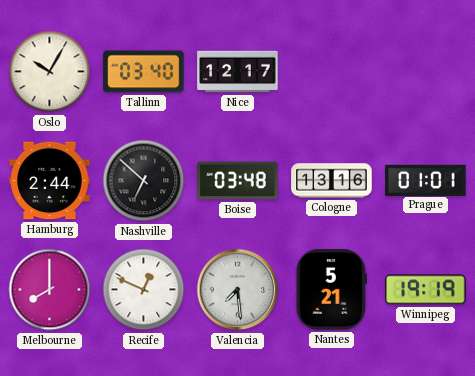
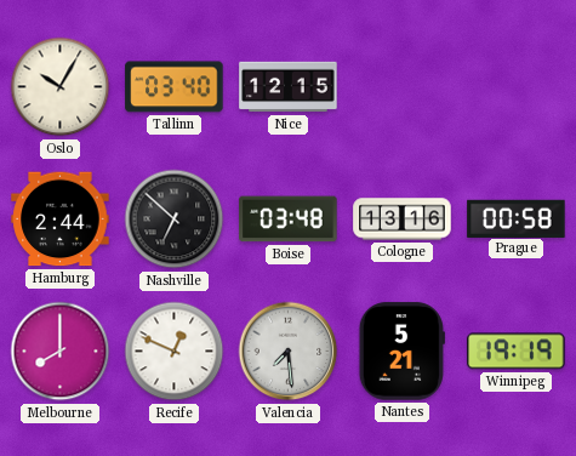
Nice: 12:17 -> 12:15
Prague: 01:01 -> 00:58
